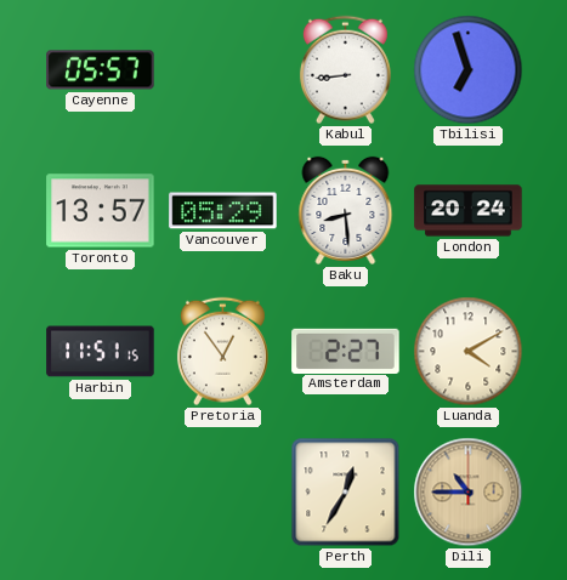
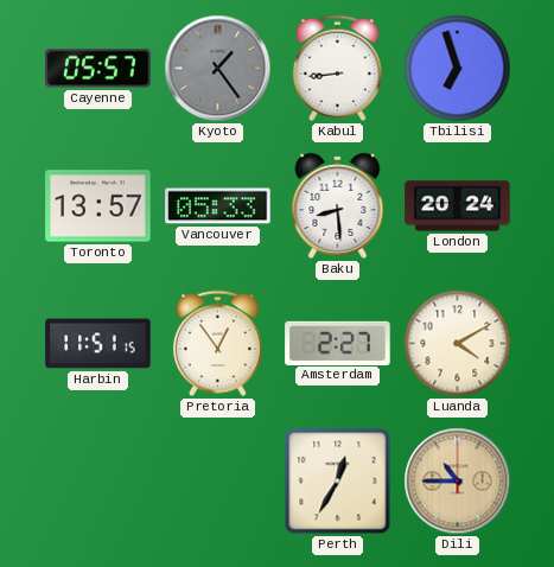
Kyoto: none -> 1:24
Vancouver: 05:29 -> 05:33
